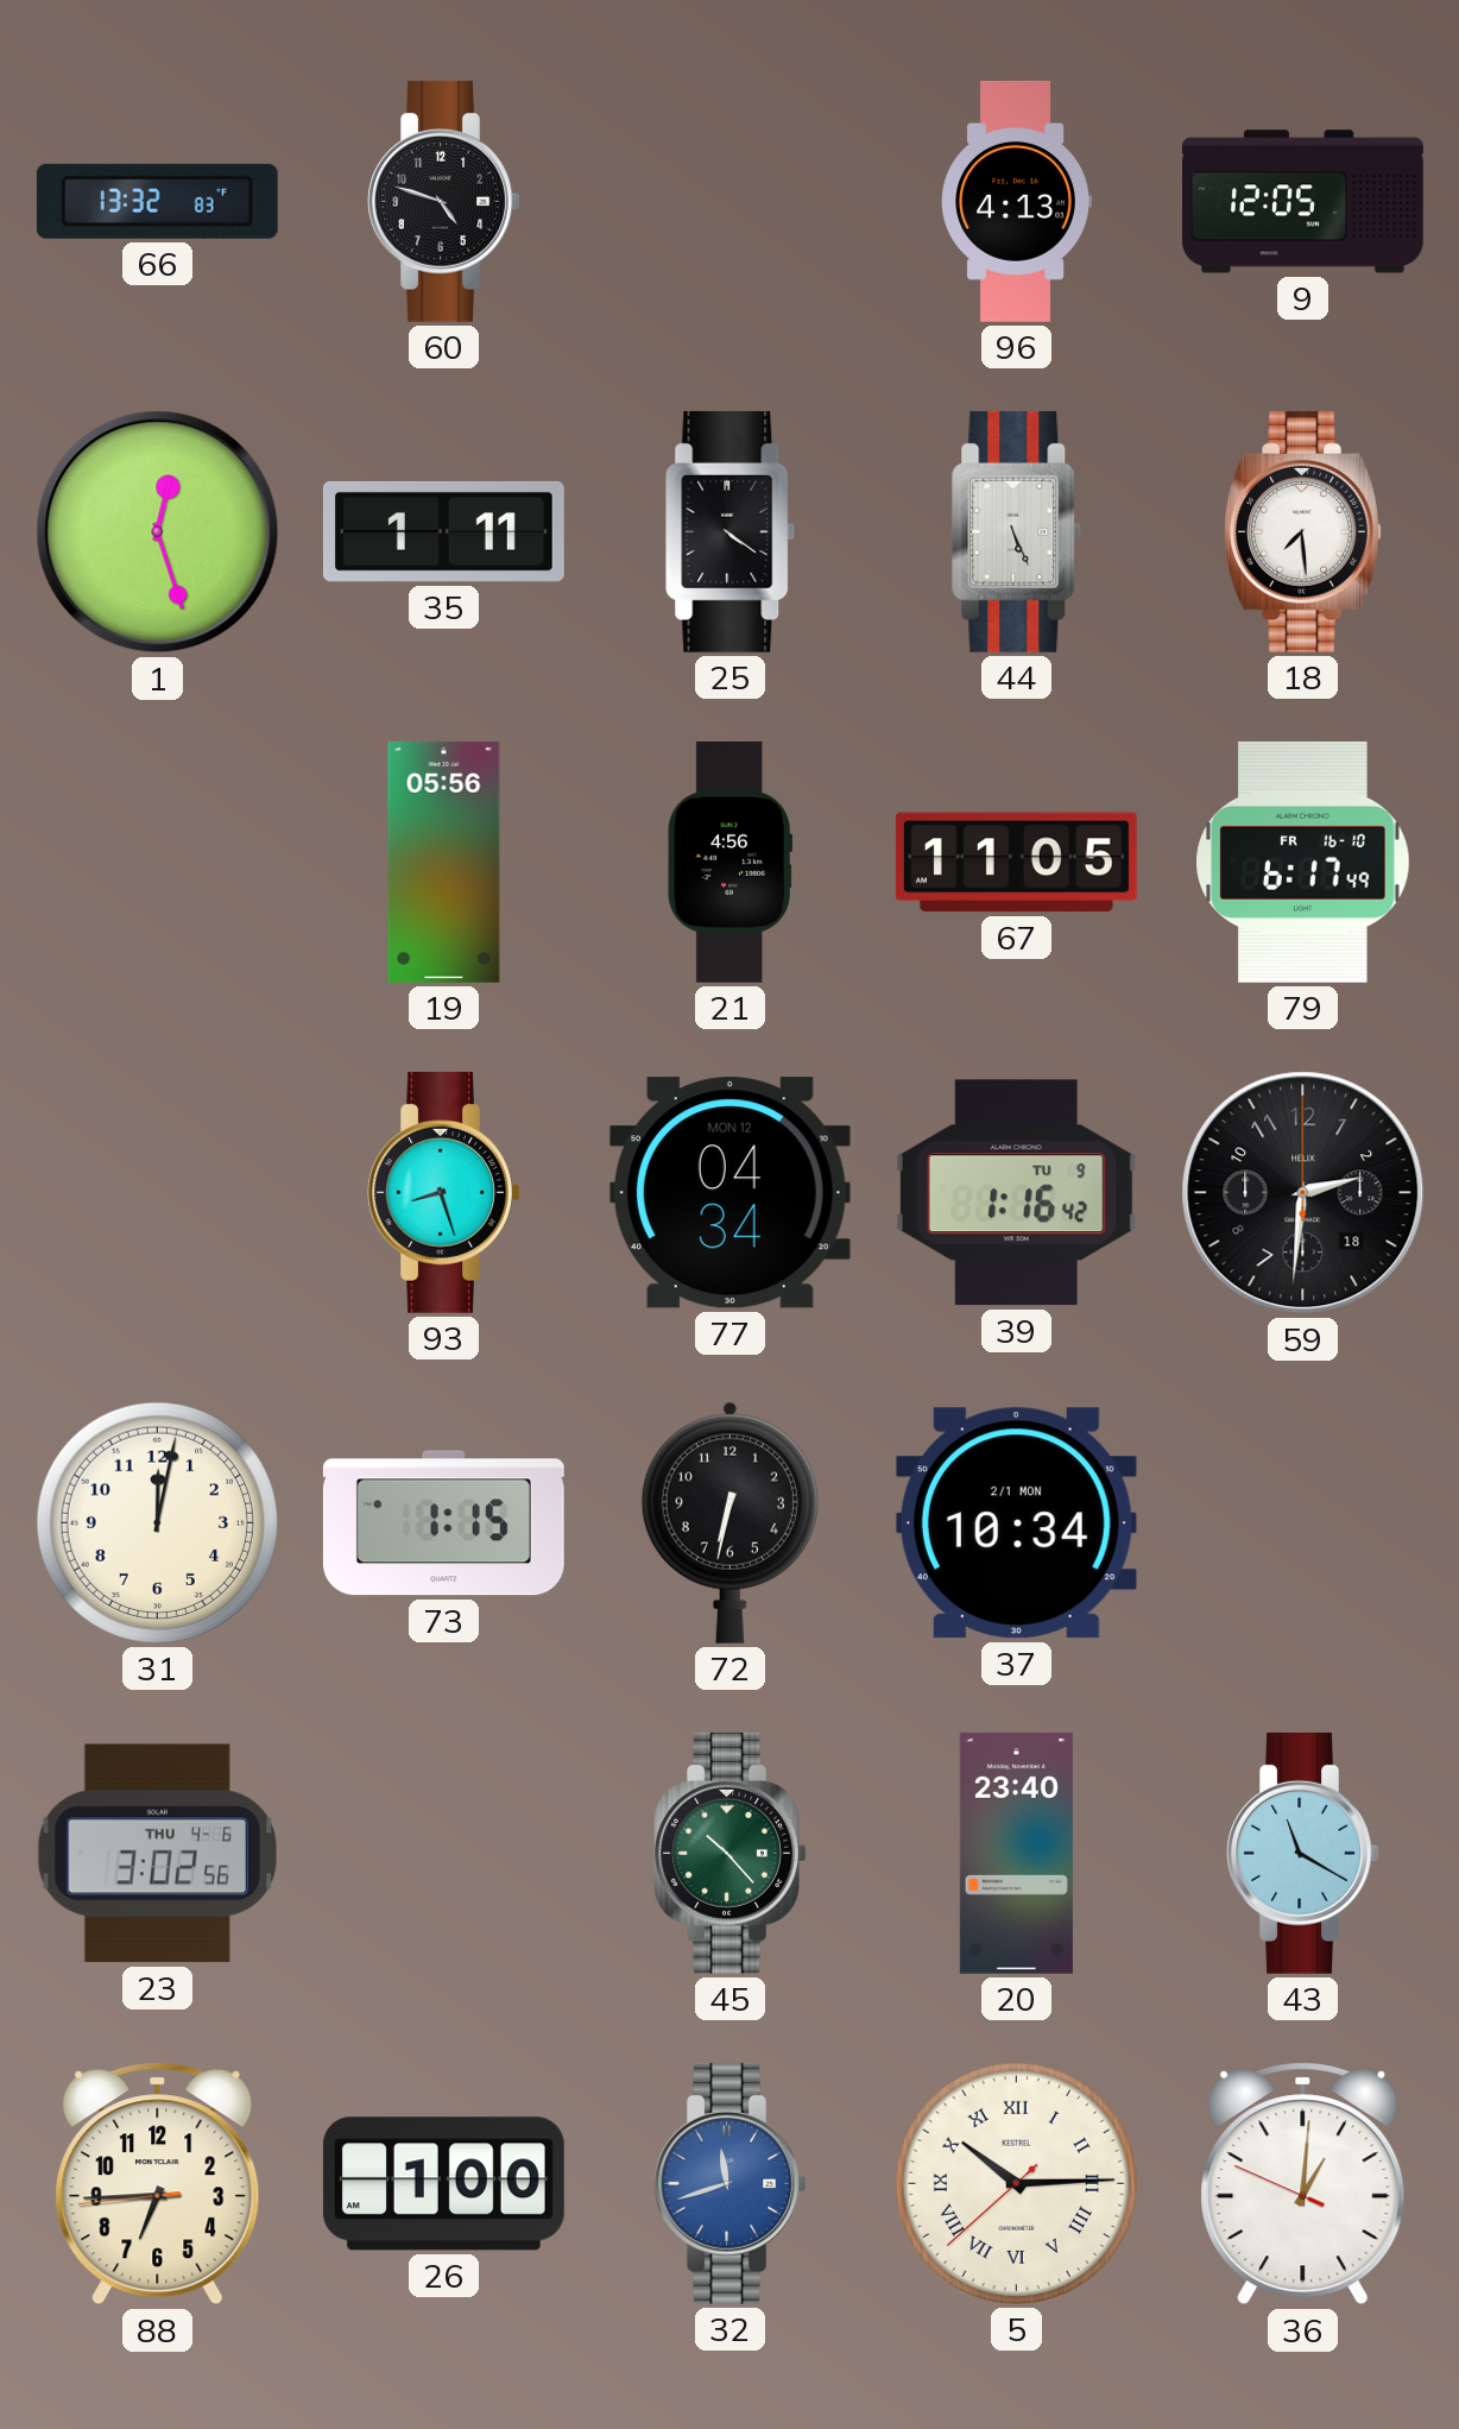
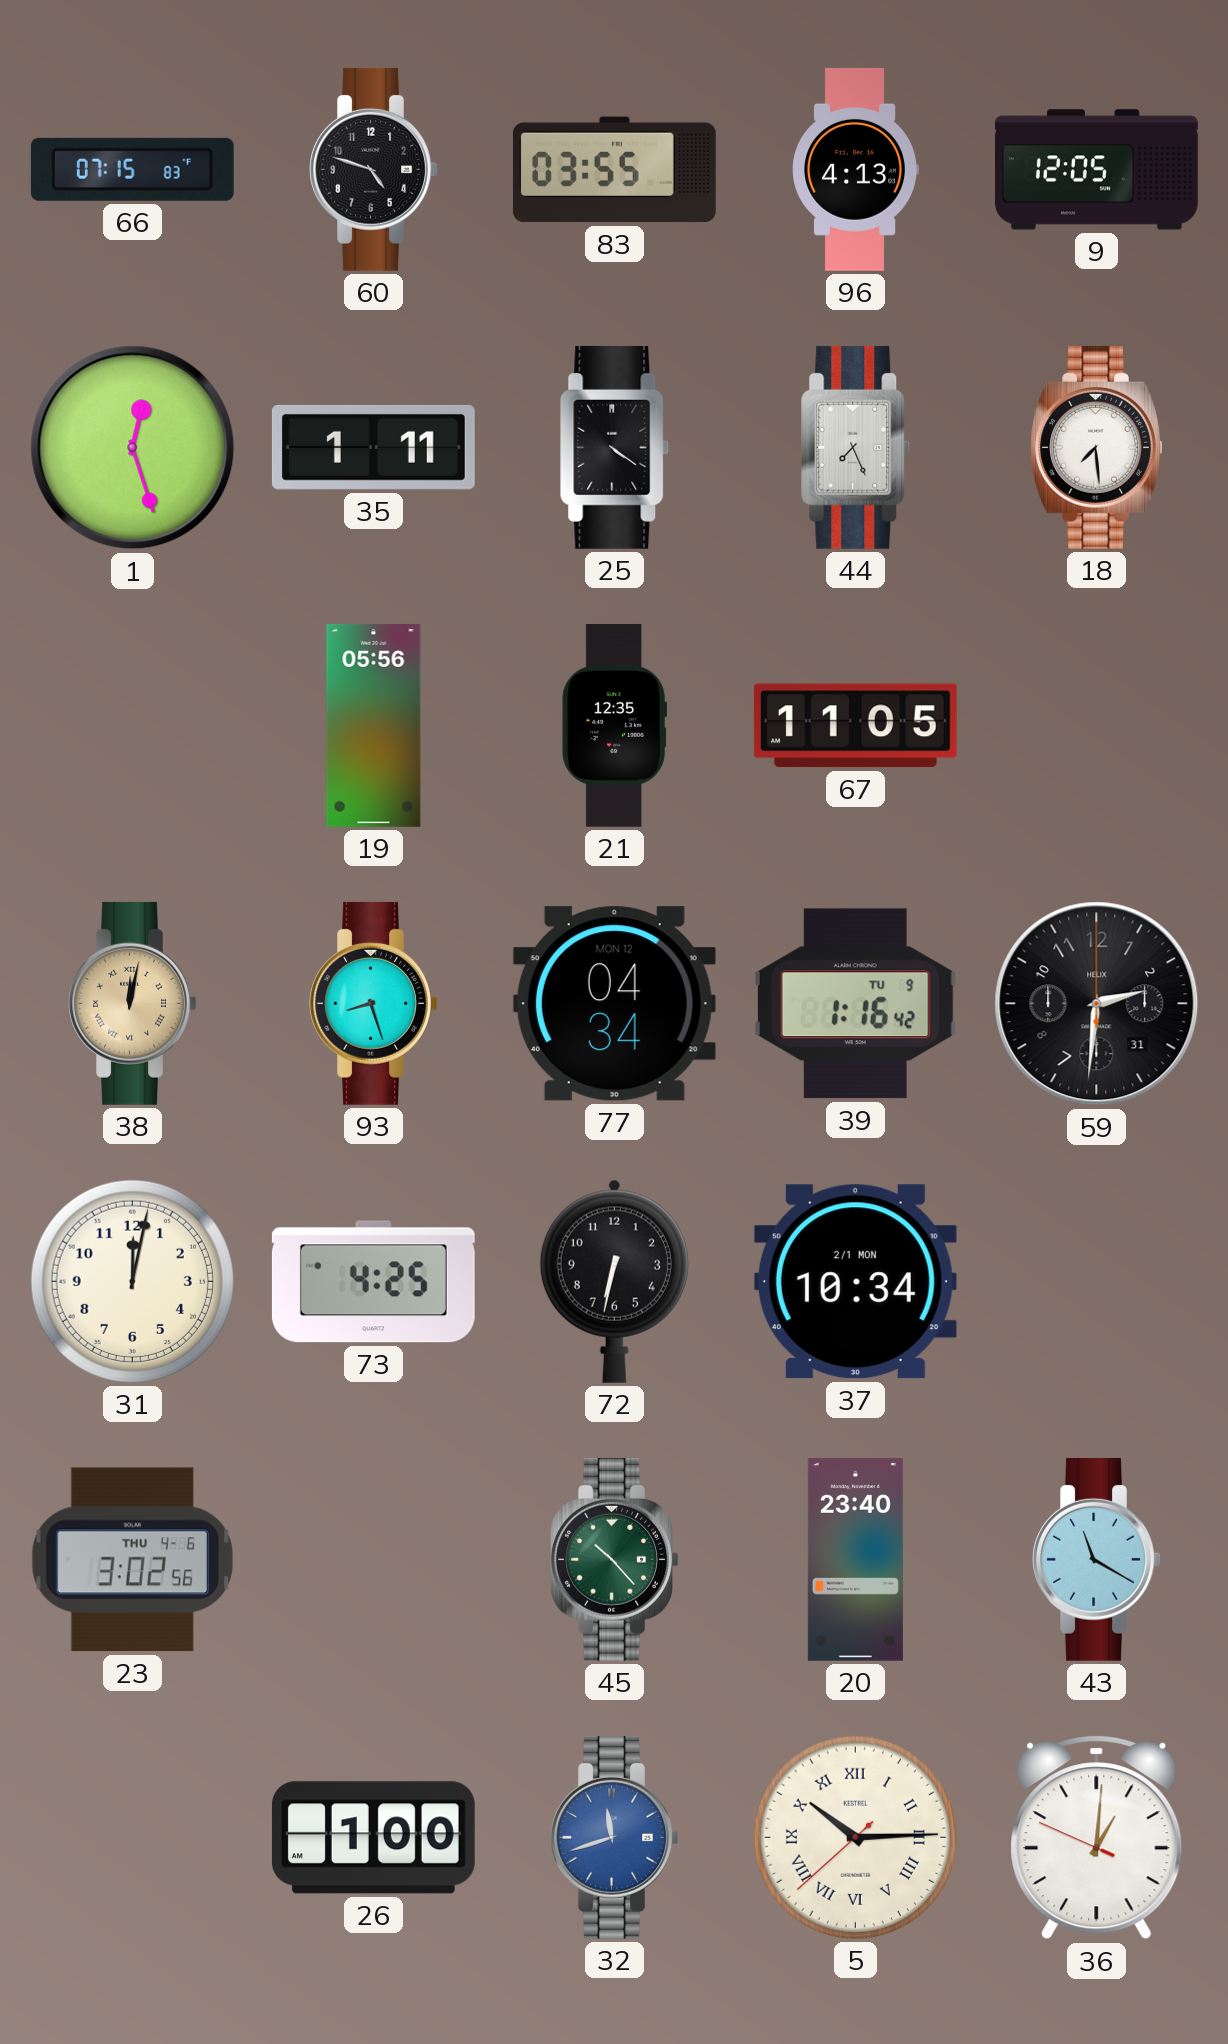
66: 13:32 -> 07:15
83: none -> 03:55
44: 5:26 -> 7:26
21: 4:56 -> 12:35
79: 6:17 -> none
38: none -> 12:02
59 date: 18 -> 31
73: 1:15 -> 4:25
88: 6:44 -> none
